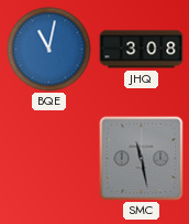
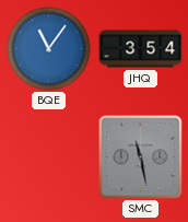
BQE: 11:02 -> 11:06
JHQ: 3:08 -> 3:54
